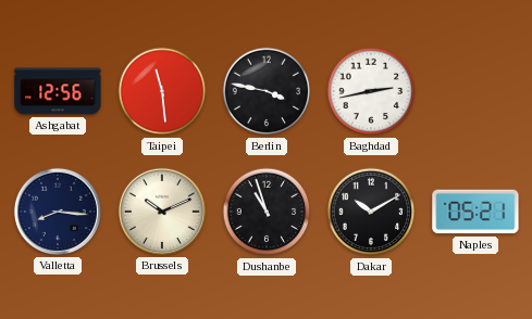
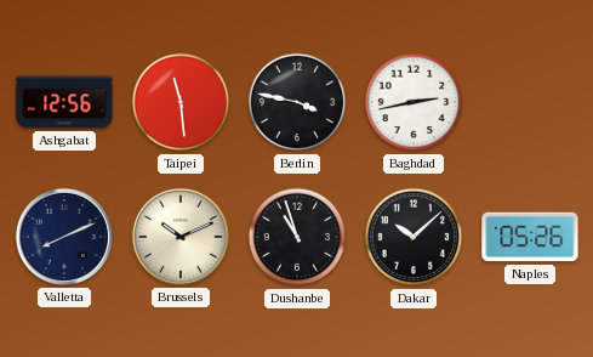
Valletta: 8:16 -> 8:11
Dakar: 10:10 -> 10:08
Naples: 05:21 -> 05:26
